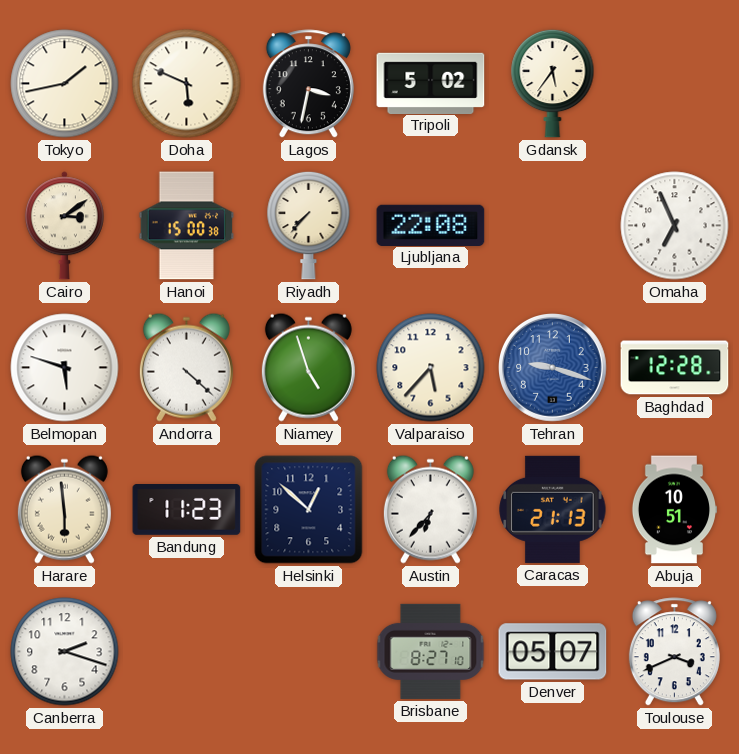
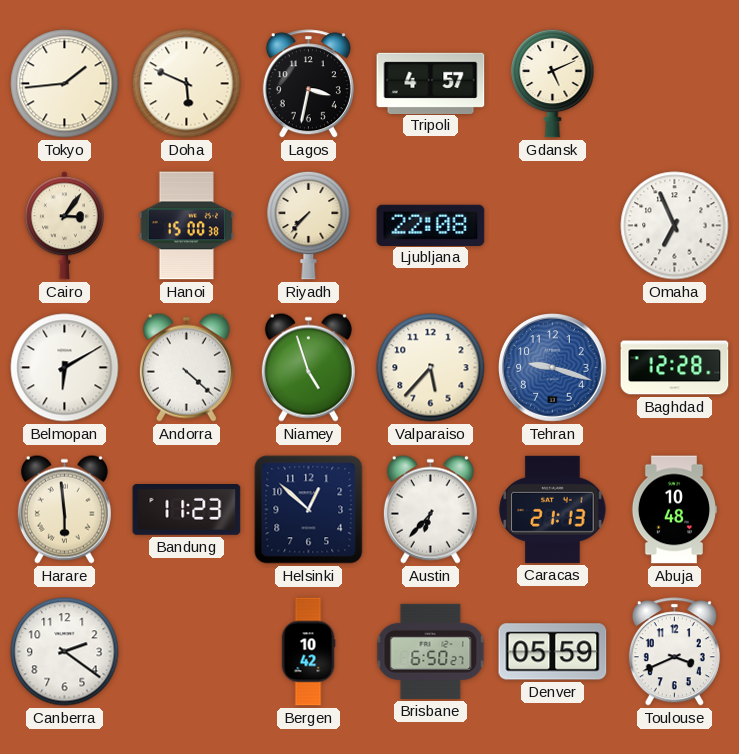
Tokyo: 1:43 -> 1:44
Tripoli: 5:02 -> 4:57
Gdansk: 5:36 -> 5:11
Cairo: 3:09 -> 3:06
Belmopan: 5:48 -> 6:10
Abuja: 10:51 -> 10:48
Canberra: 2:18 -> 2:21
Bergen: none -> 10:42
Brisbane: 8:27 -> 6:50
Denver: 05:07 -> 05:59
